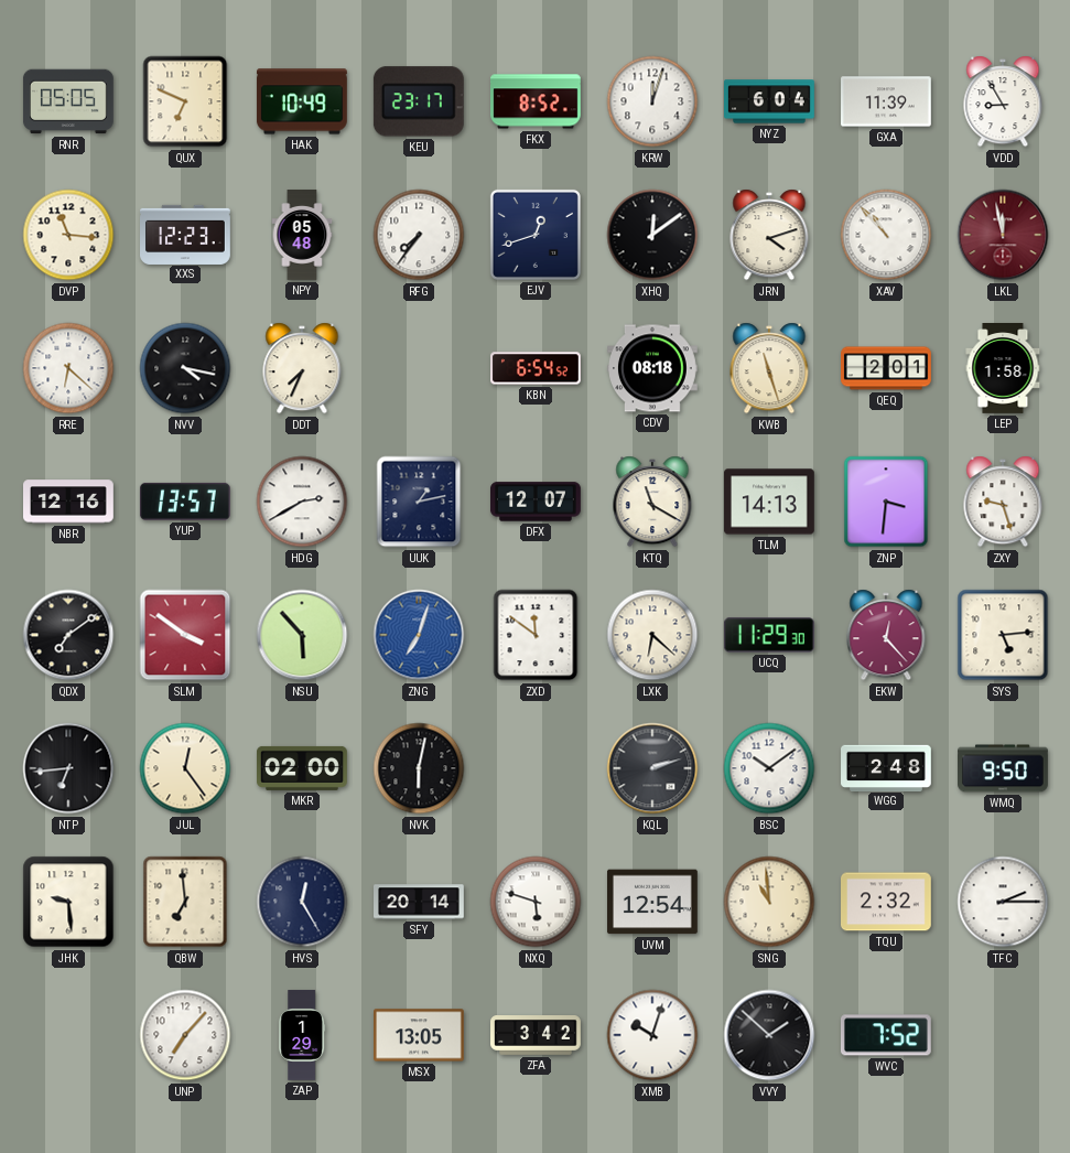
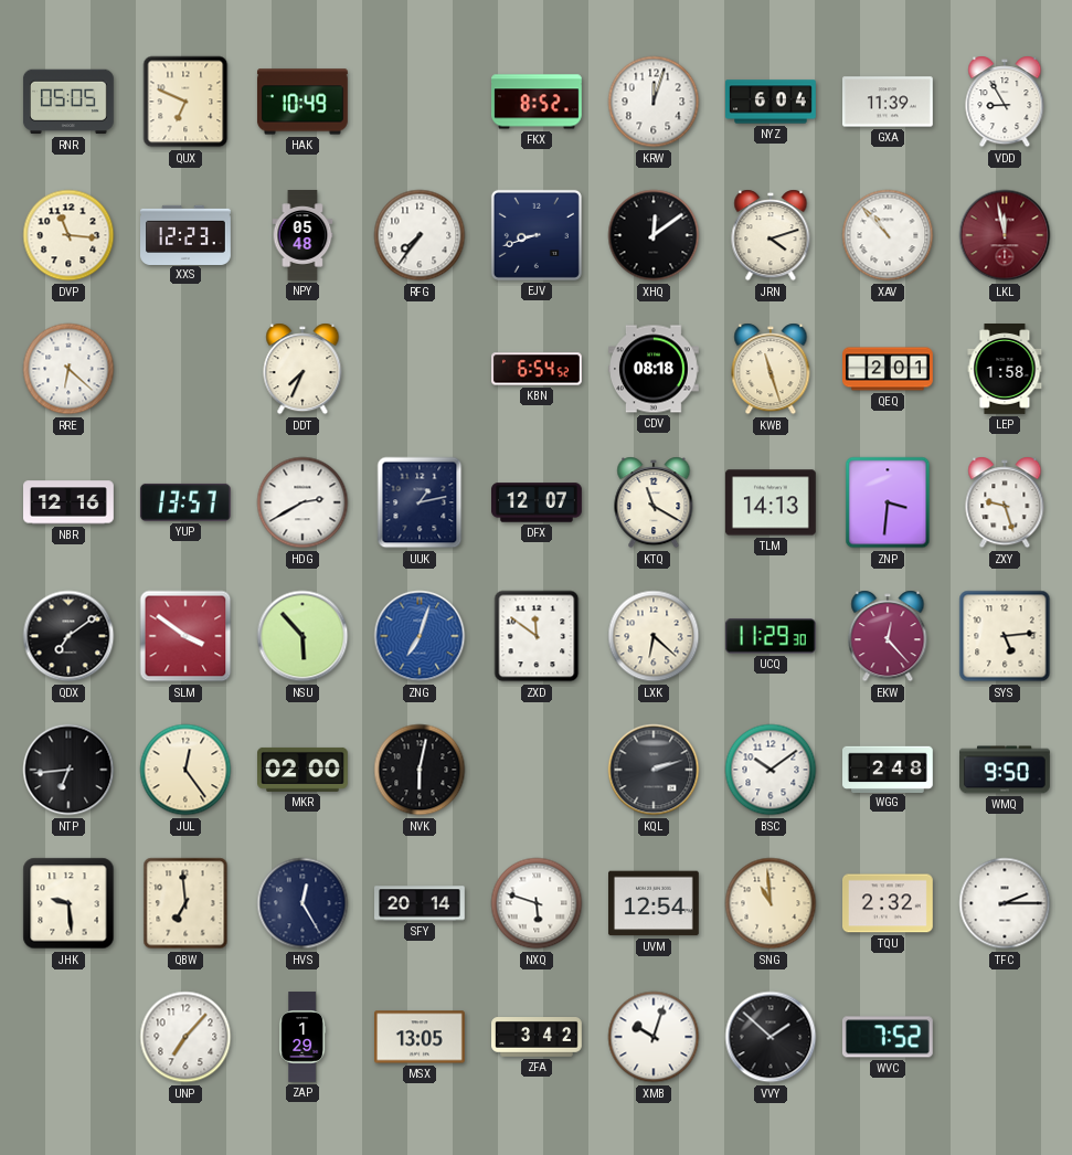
KEU: 23:17 -> none
EJV: 12:42 -> 8:42
NVV: 4:17 -> none
